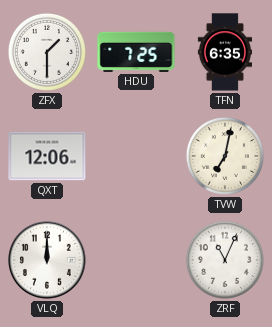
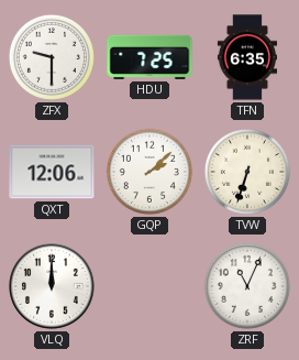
ZFX: 1:30 -> 9:30
GQP: none -> 2:08
TVW: 7:02 -> 6:33
